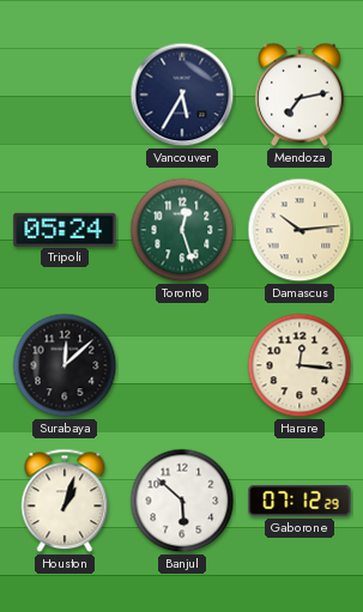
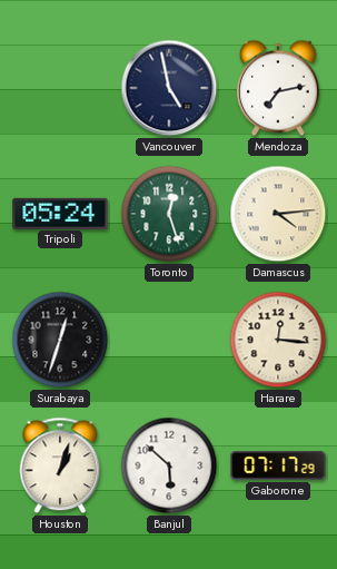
Vancouver: 5:35 -> 4:58
Damascus: 10:14 -> 4:14
Surabaya: 12:08 -> 12:33
Gaborone: 07:12 -> 07:17
